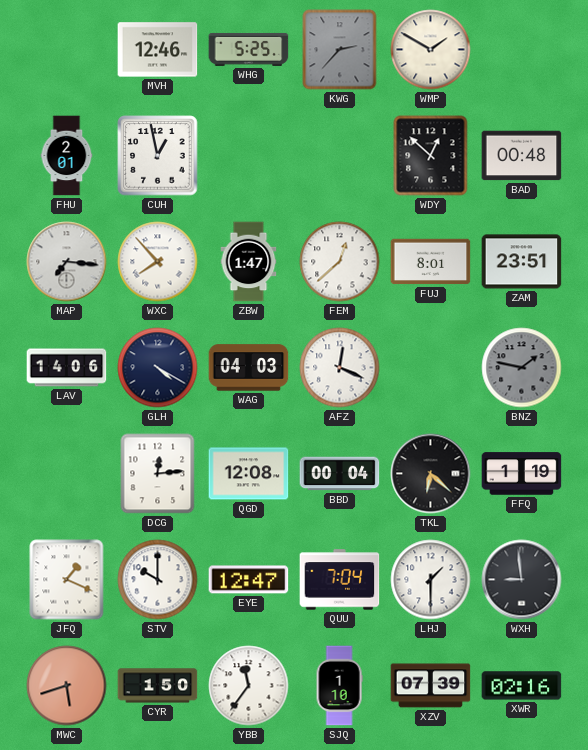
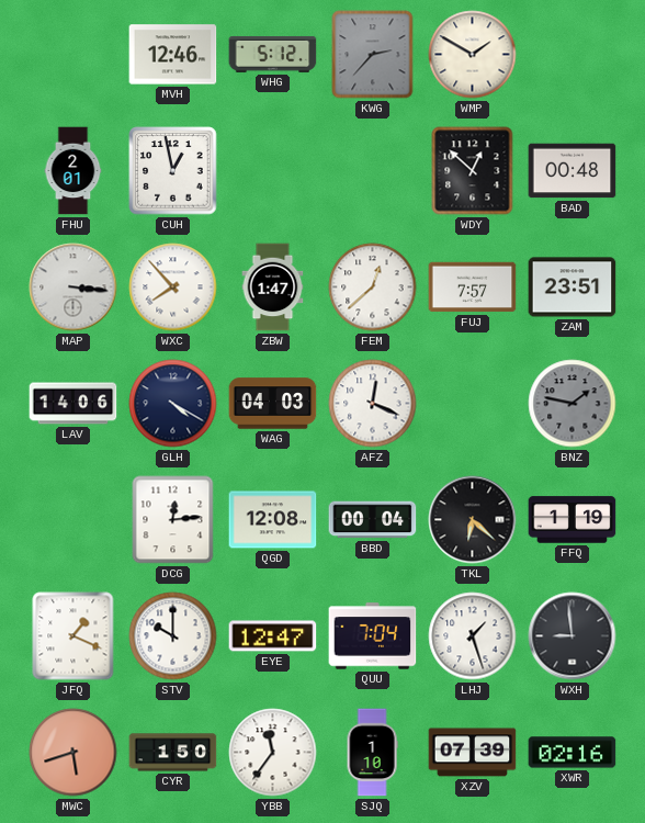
WHG: 5:25 -> 5:12
MAP: 7:16 -> 3:16
FUJ: 8:01 -> 7:57
LHJ: 1:30 -> 1:27
